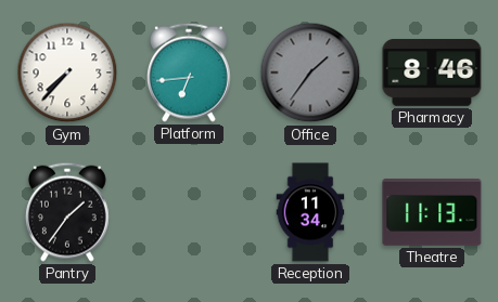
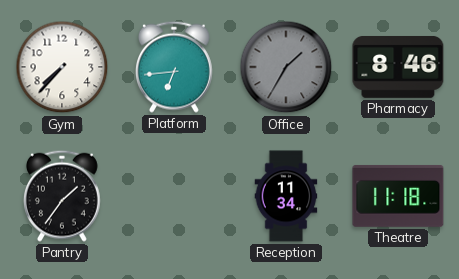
Office: 1:36 -> 1:35
Theatre: 11:13 -> 11:18
